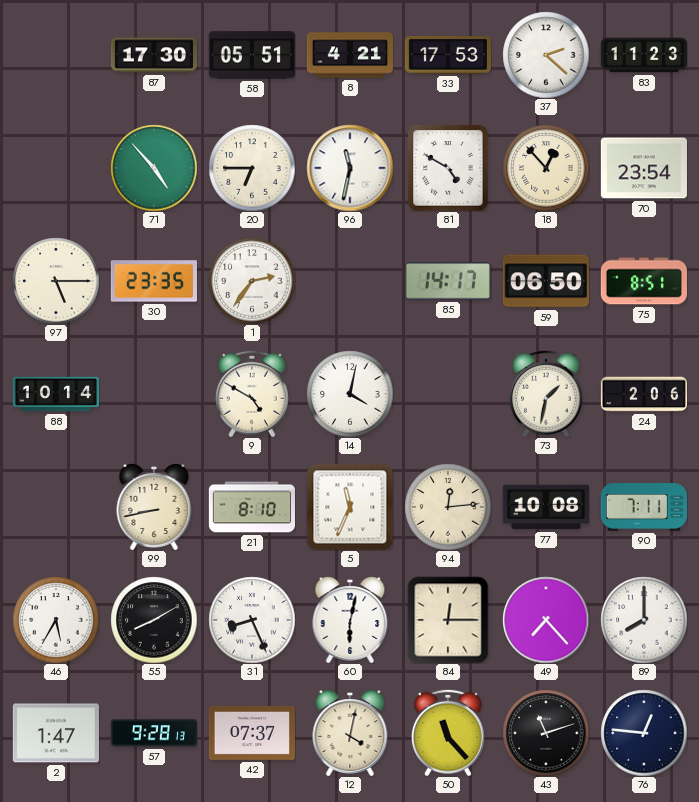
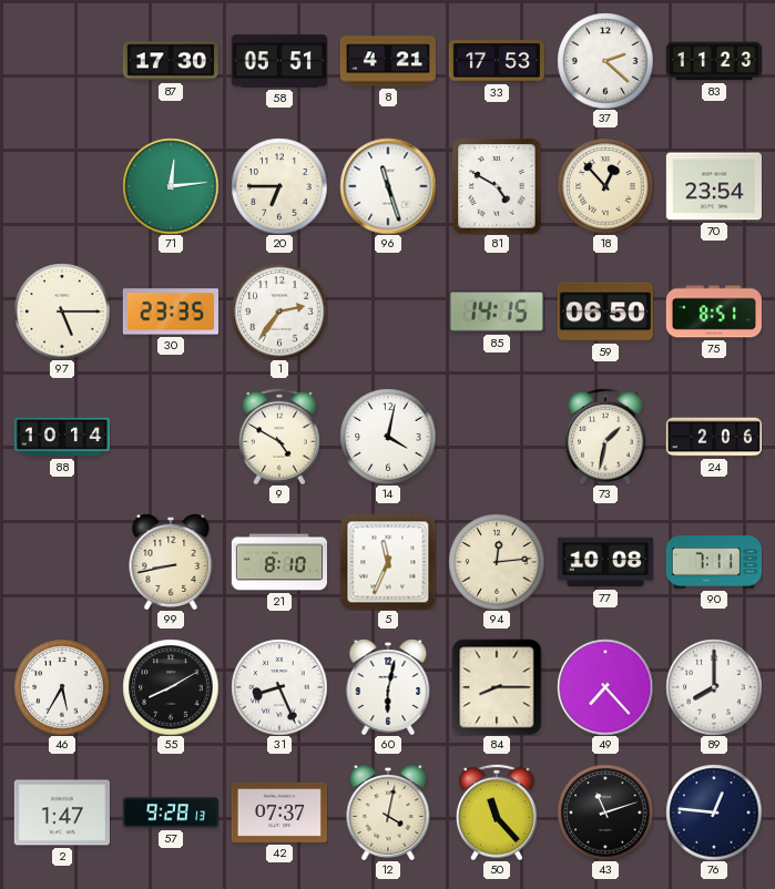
71: 4:53 -> 12:14
96: 11:32 -> 11:27
85: 14:17 -> 14:15
84: 12:15 -> 8:15
